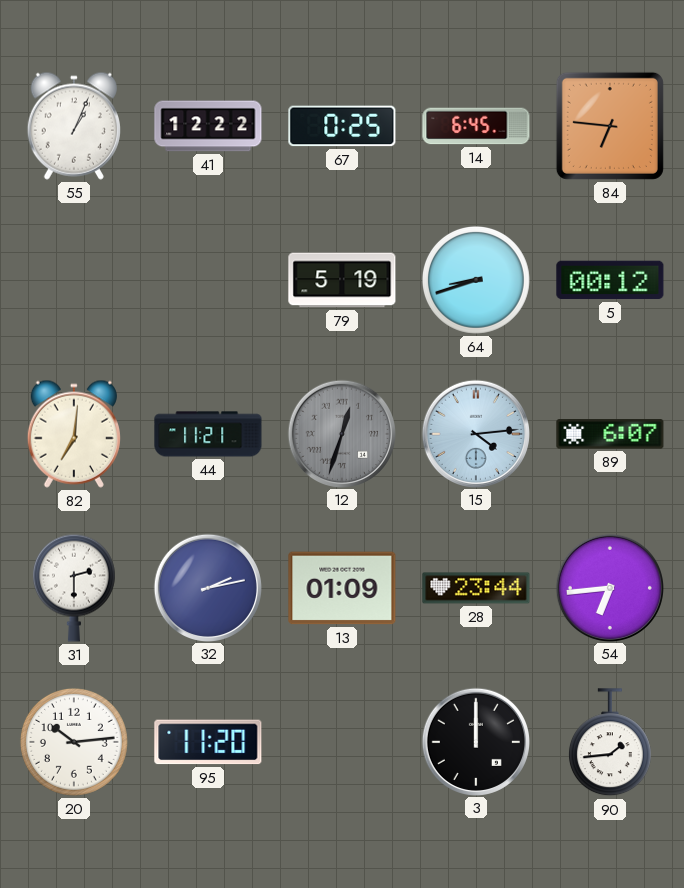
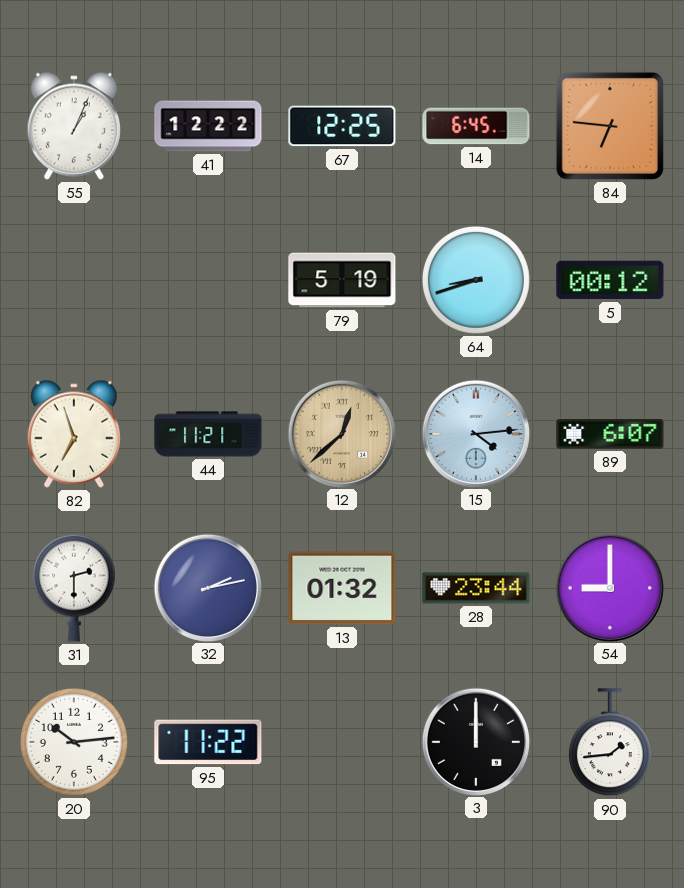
67: 0:25 -> 12:25
82: 7:01 -> 6:57
12: 12:33 -> 12:38
12 dial: grey -> champagne
13: 01:09 -> 01:32
54: 6:44 -> 9:00
95: 11:20 -> 11:22
